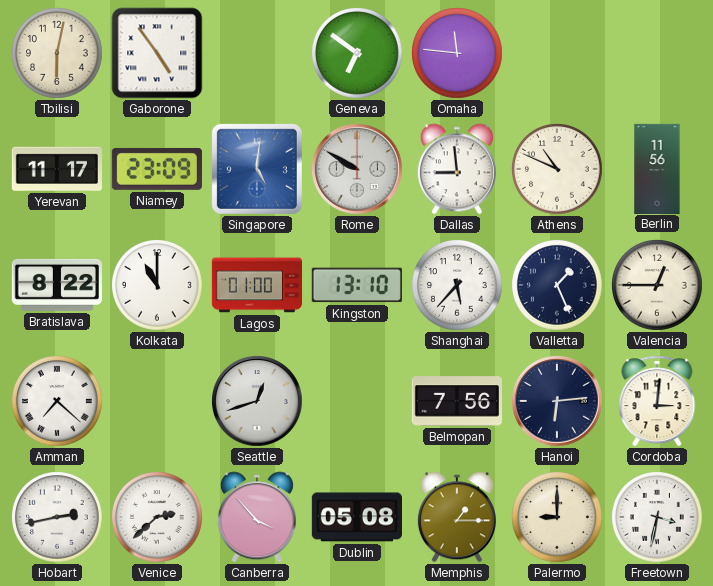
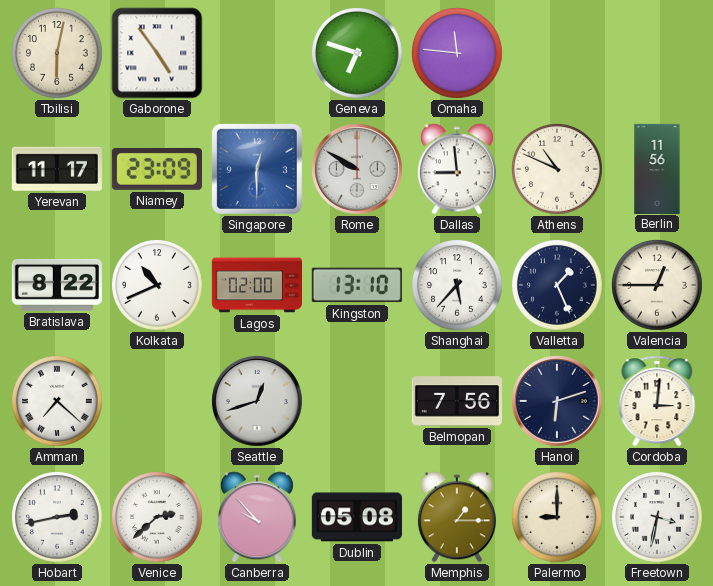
Geneva: 6:51 -> 6:48
Singapore: 5:01 -> 12:30
Kolkata: 11:00 -> 10:41
Lagos: 01:00 -> 02:00
Hanoi: 6:14 -> 6:12
Canberra: 3:53 -> 9:53
